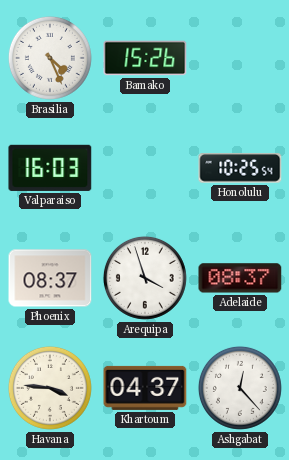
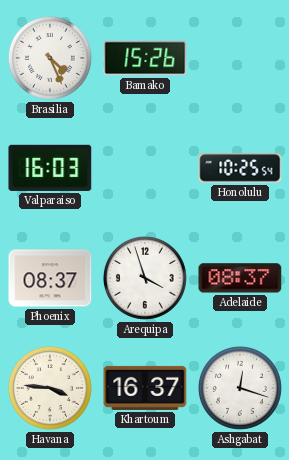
Khartoum: 04:37 -> 16:37
Ashgabat: 12:23 -> 12:18
